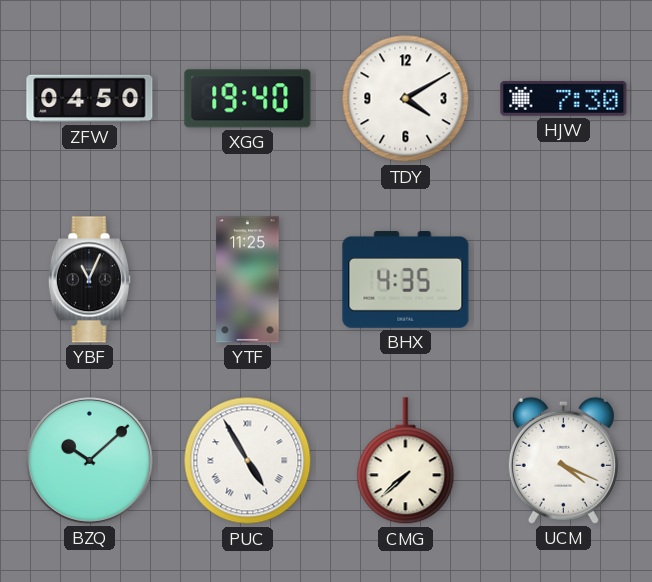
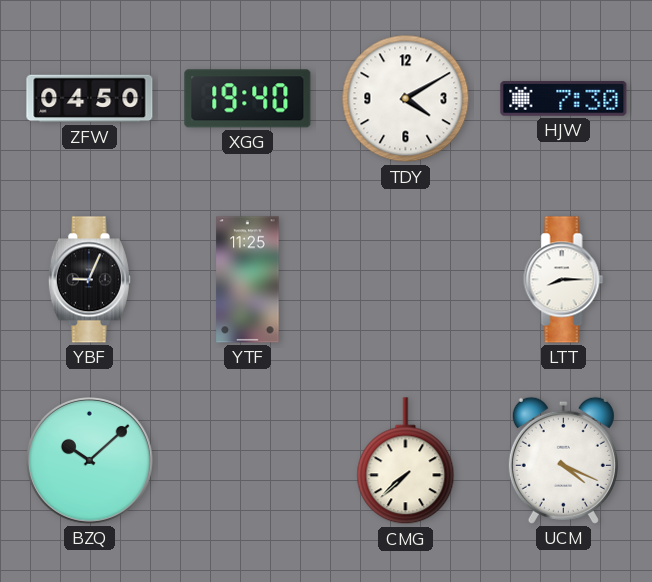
YBF: 11:04 -> 9:04
BHX: 4:35 -> none
LTT: none -> 8:15
PUC: 4:55 -> none
